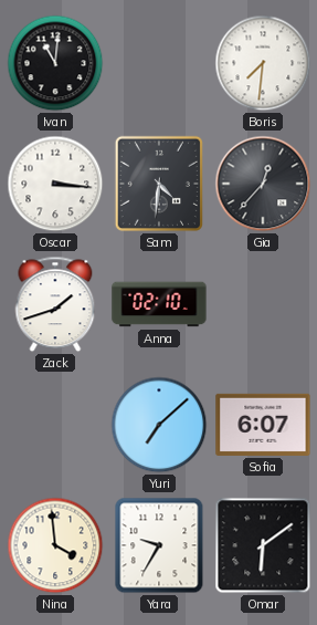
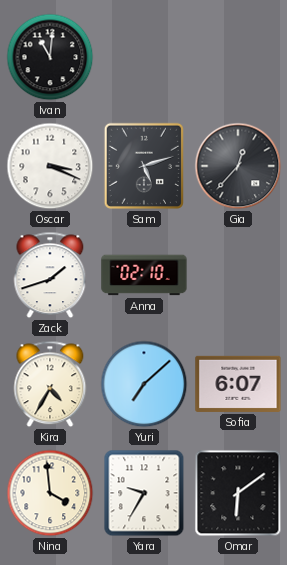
Boris: 7:31 -> none
Oscar: 3:16 -> 3:19
Sam: 4:31 -> 5:12
Kira: none -> 4:35
